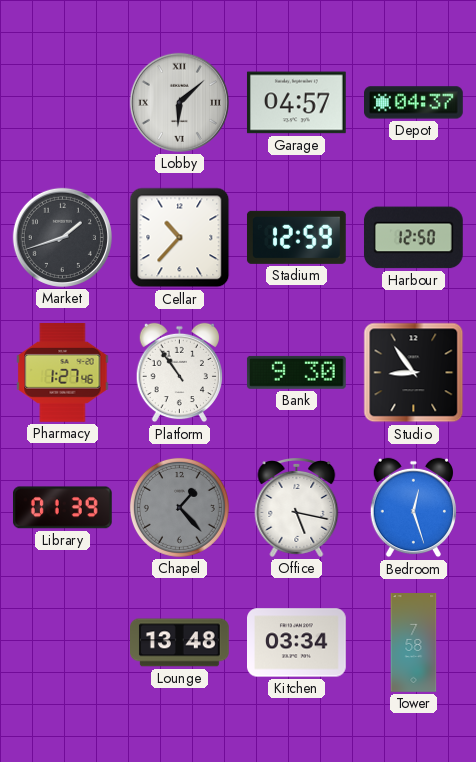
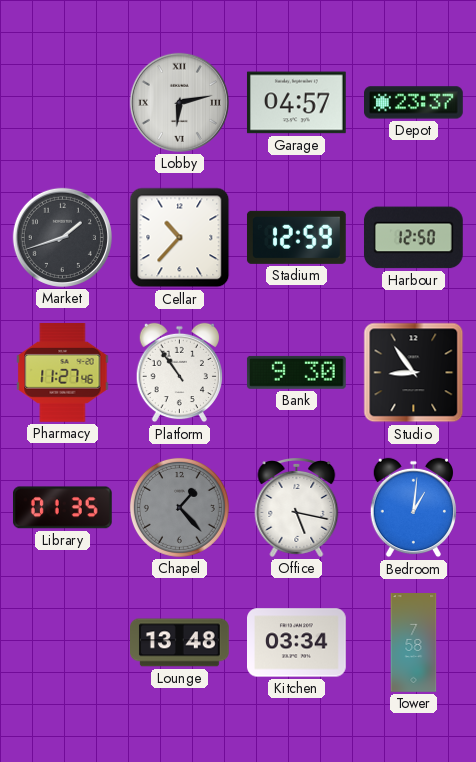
Lobby: 6:08 -> 6:13
Depot: 04:37 -> 23:37
Pharmacy: 1:27 -> 11:27
Library: 01:39 -> 01:35
Bedroom: 12:27 -> 1:01
